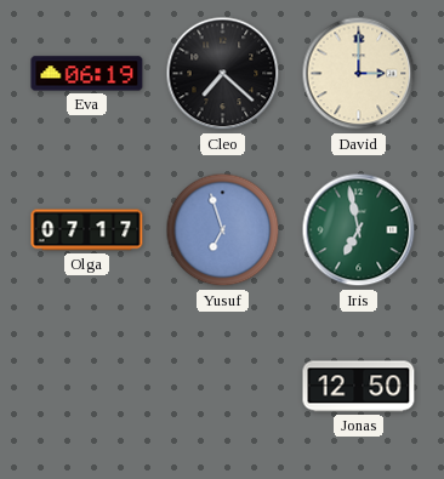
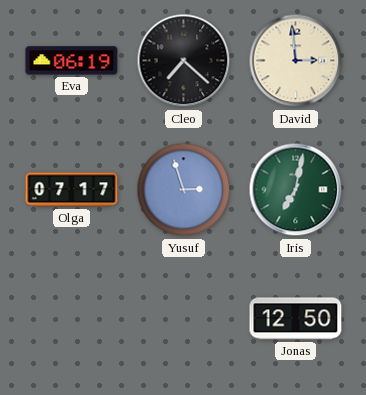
David: 3:00 -> 2:59
Yusuf: 6:57 -> 2:57
Iris: 6:58 -> 7:02
